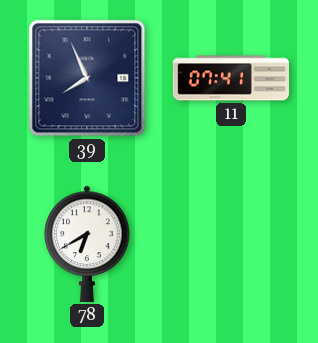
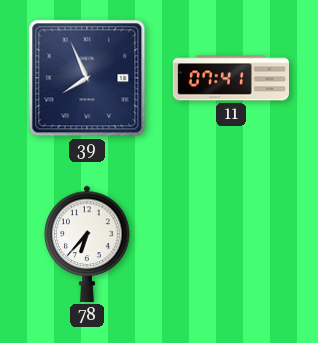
78: 6:40 -> 6:37
